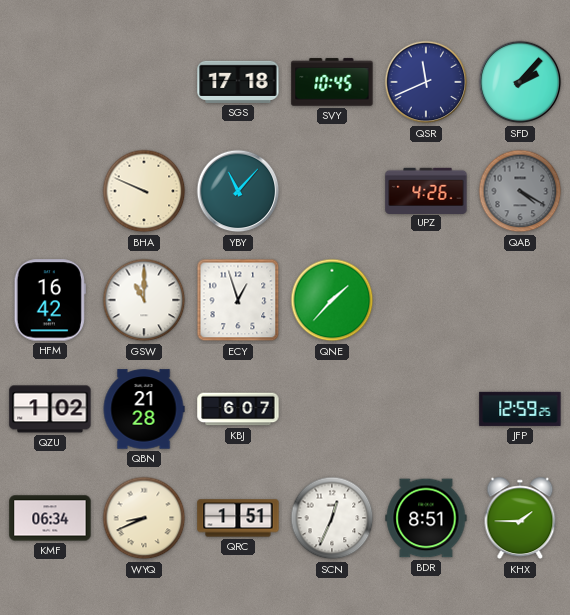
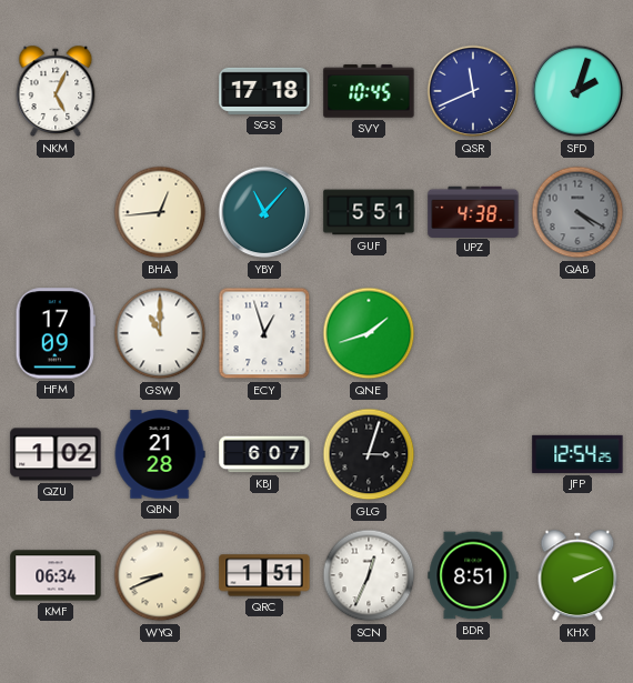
NKM: none -> 5:04
SFD: 2:07 -> 2:03
BHA: 9:49 -> 12:44
GUF: none -> 5:51
UPZ: 4:26 -> 4:38
HFM: 16:42 -> 17:09
QNE: 1:37 -> 1:42
GLG: none -> 3:03
JFP: 12:59 -> 12:54
KHX: 1:45 -> 2:11
